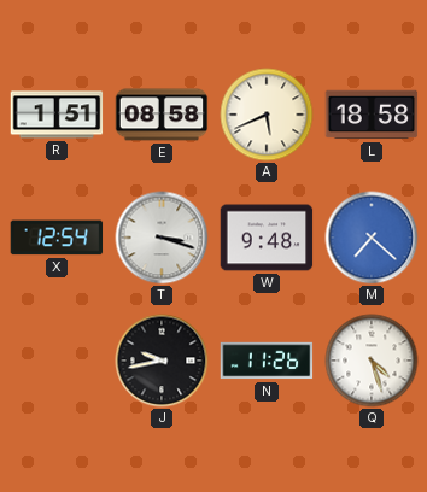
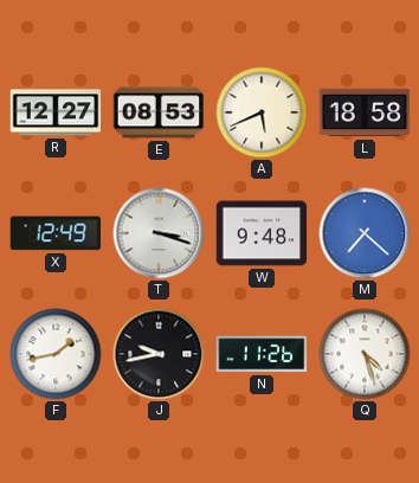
R: 1:51 -> 12:27
E: 08:58 -> 08:53
X: 12:54 -> 12:49
F: none -> 1:43
